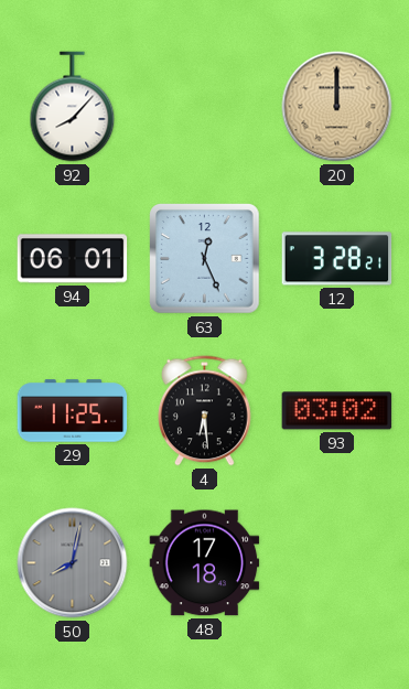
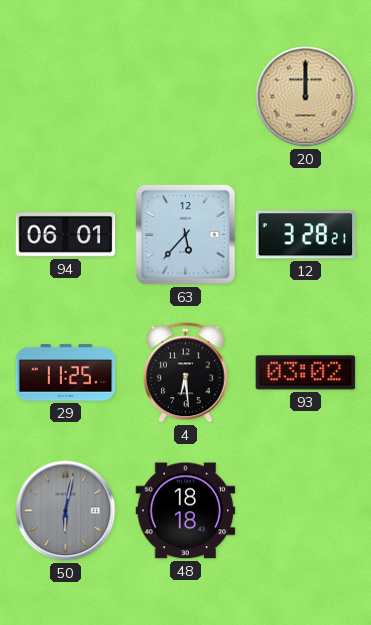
92: 8:07 -> none
63: 12:26 -> 5:37
50: 8:02 -> 6:02
48: 17:18 -> 18:18
